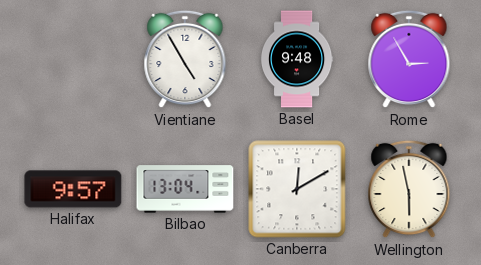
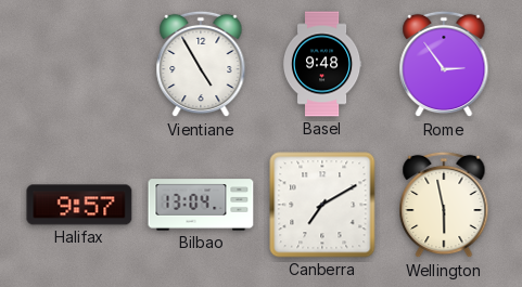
Rome: 2:55 -> 2:54
Canberra: 12:10 -> 7:10
